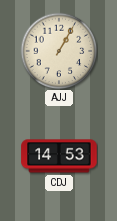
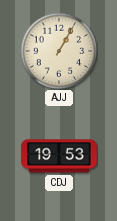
CDJ: 14:53 -> 19:53
